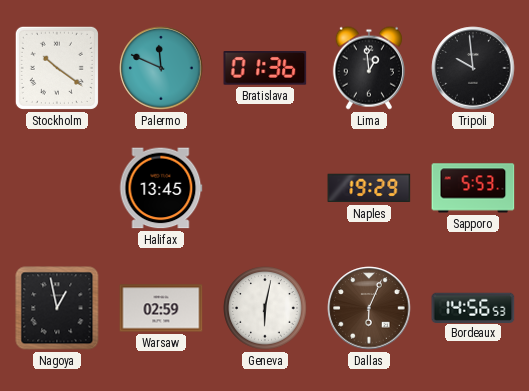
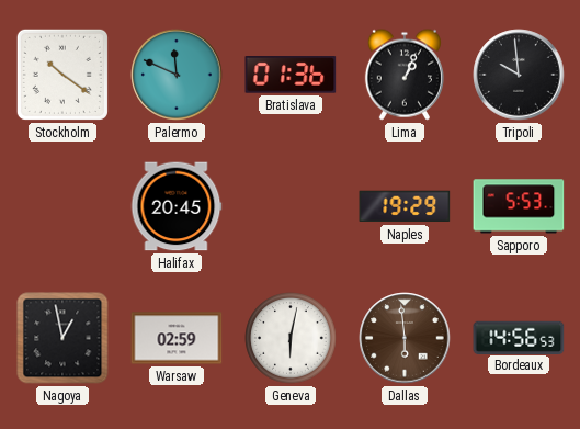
Lima: 12:59 -> 1:04
Halifax: 13:45 -> 20:45
Dallas: 6:04 -> 5:59
